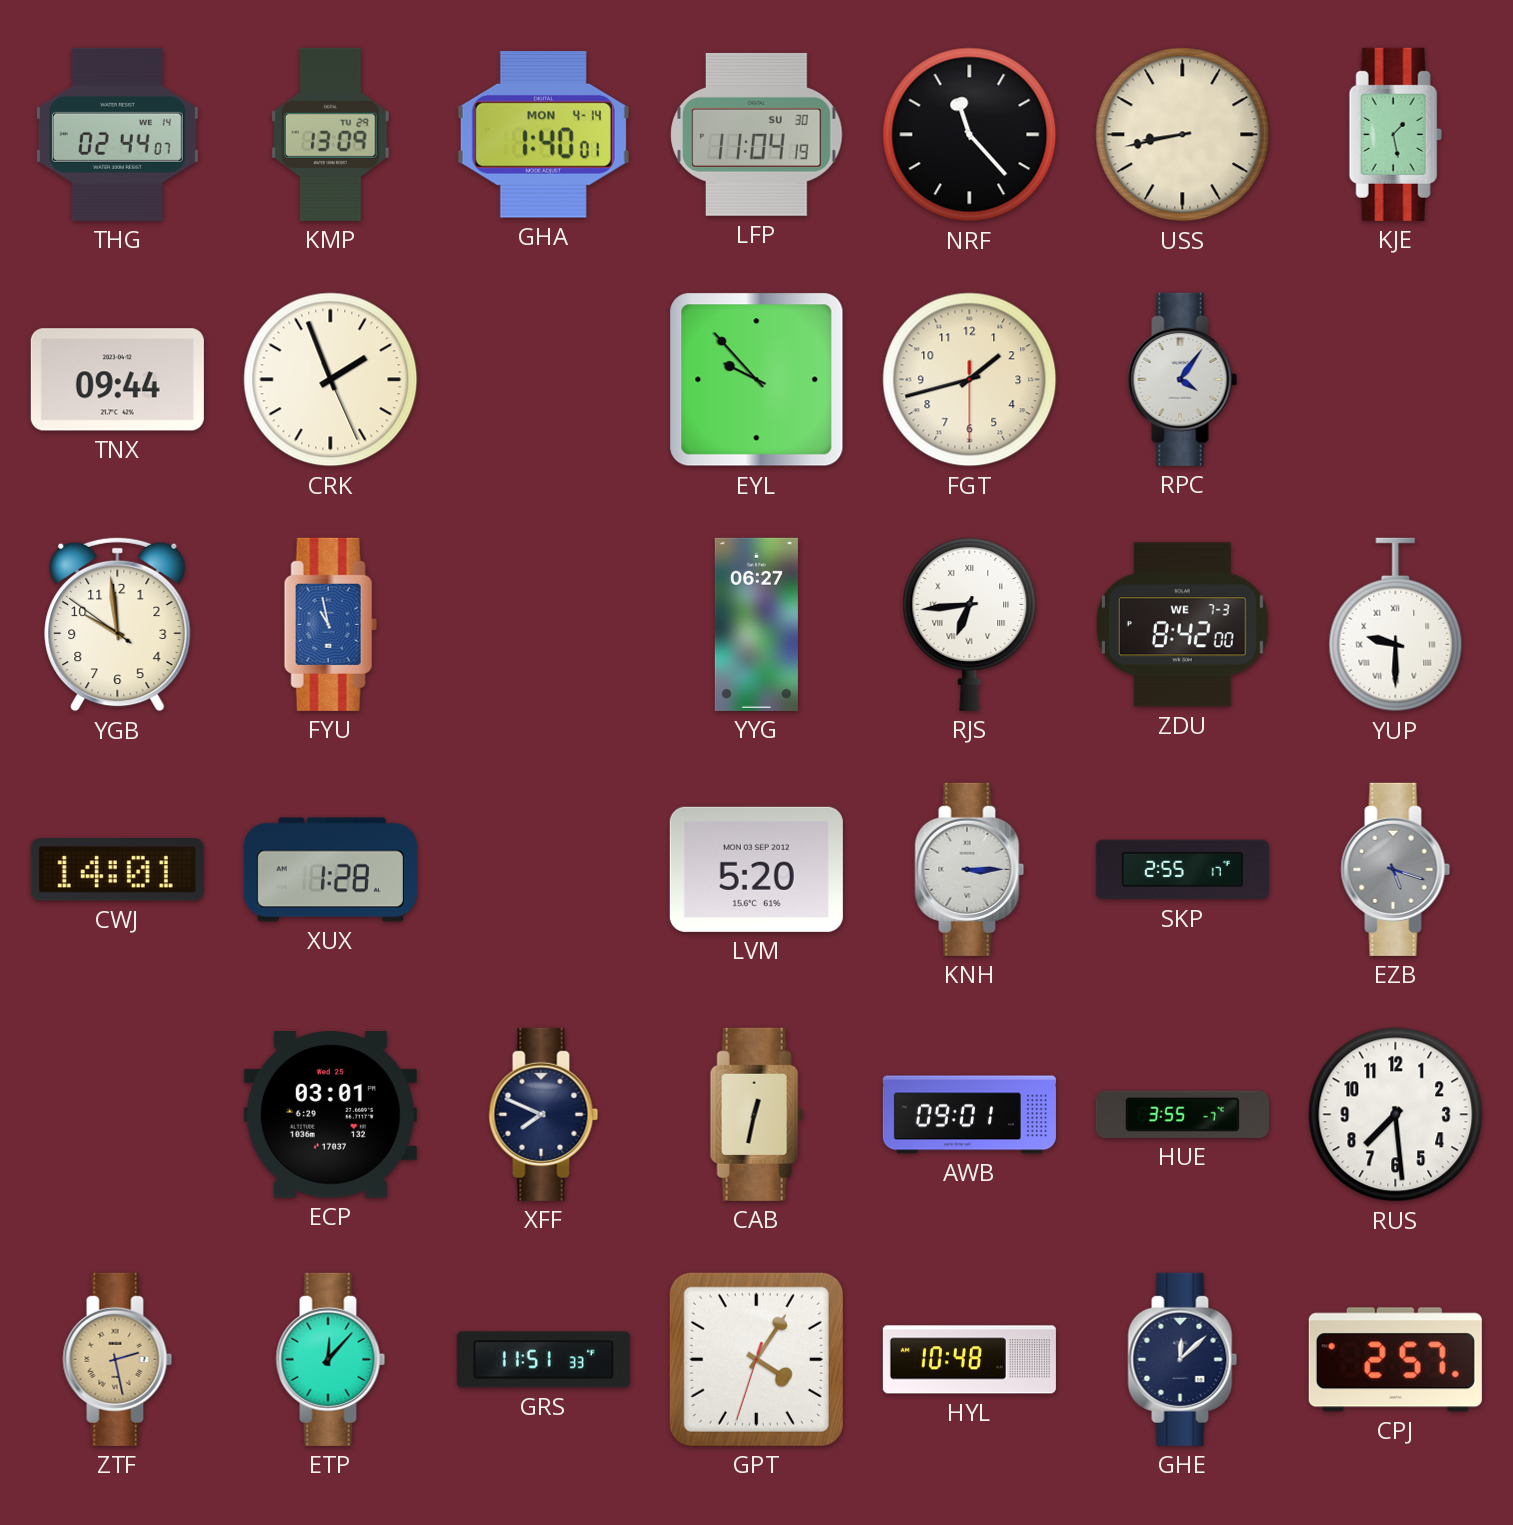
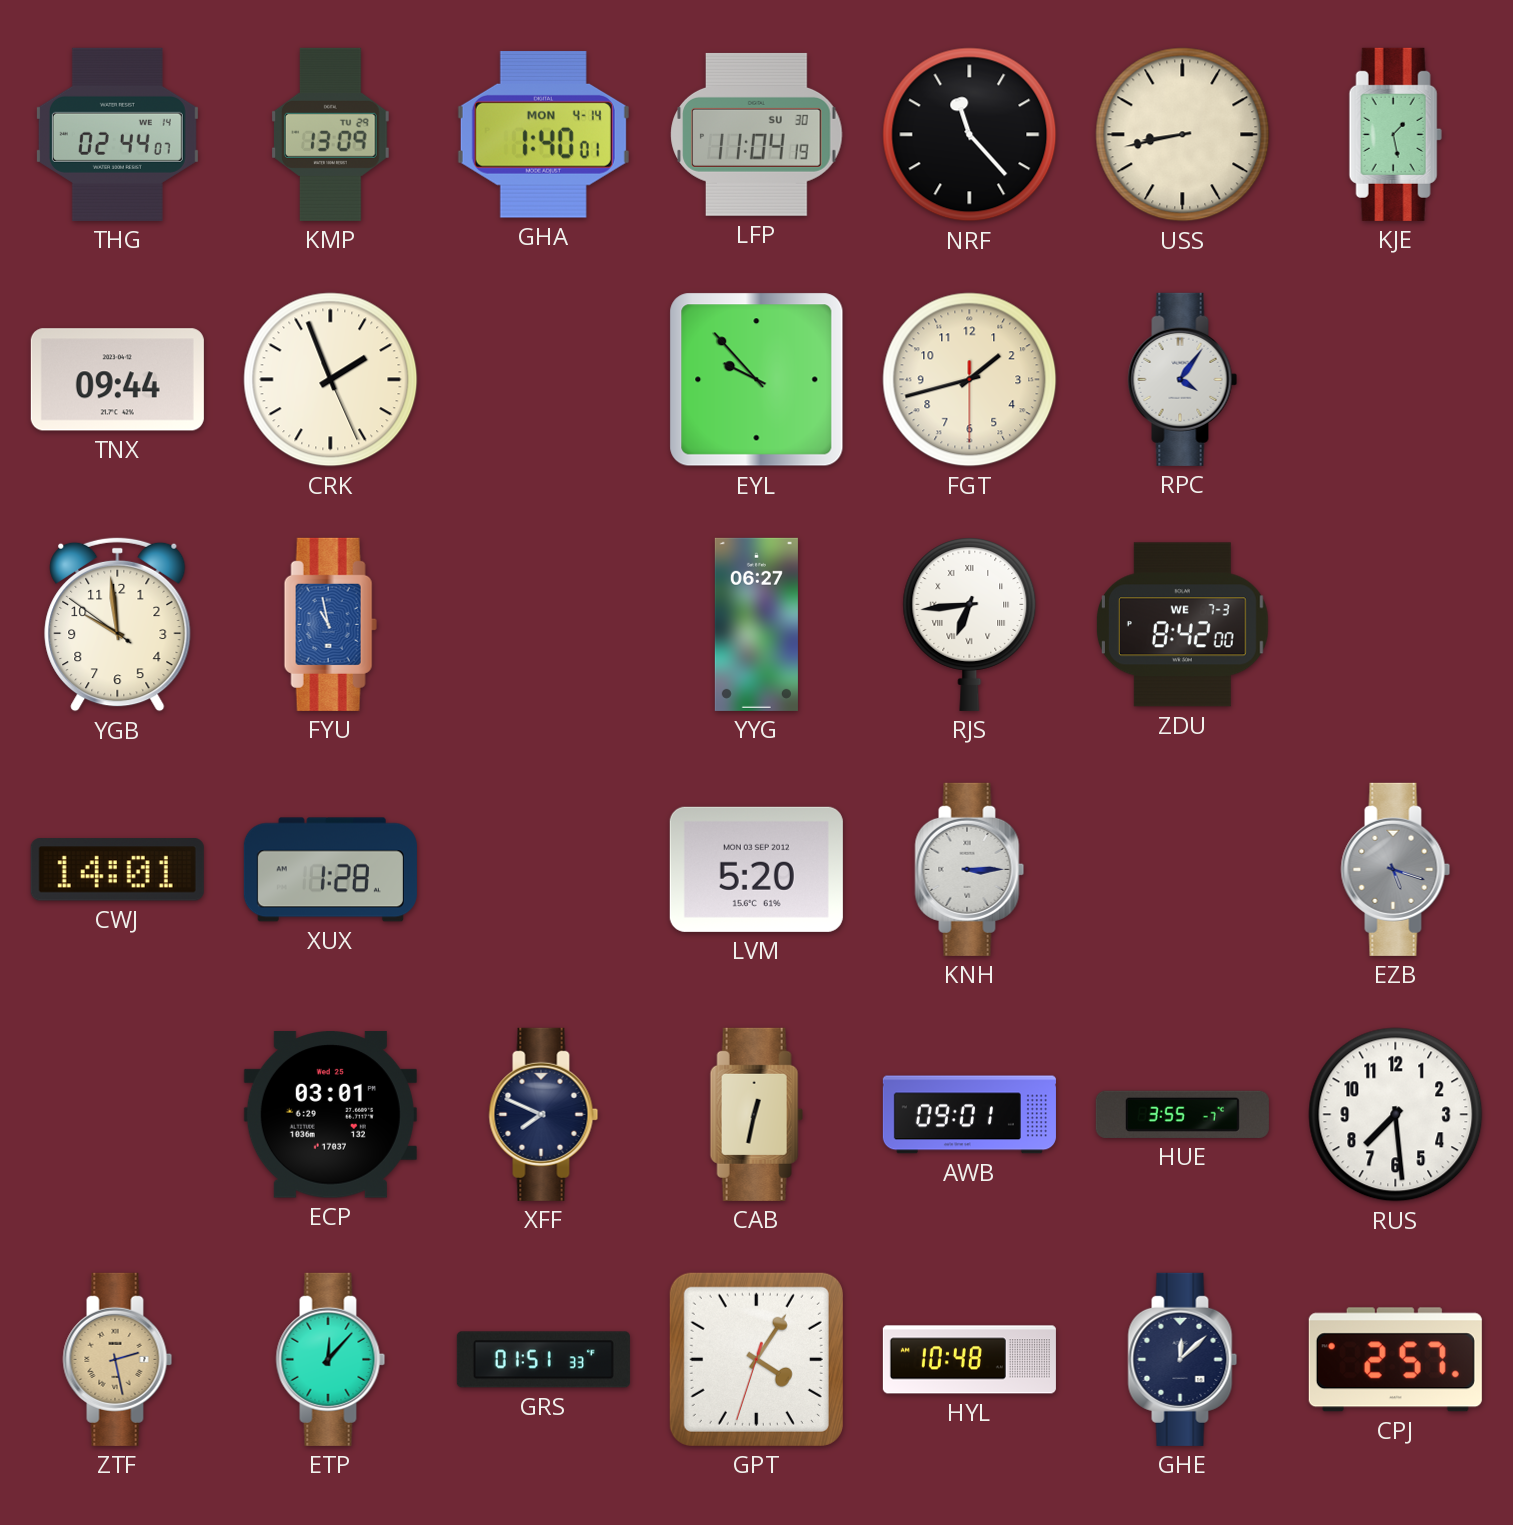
YUP: 9:30 -> none
SKP: 2:55 -> none
GRS: 11:51 -> 01:51
